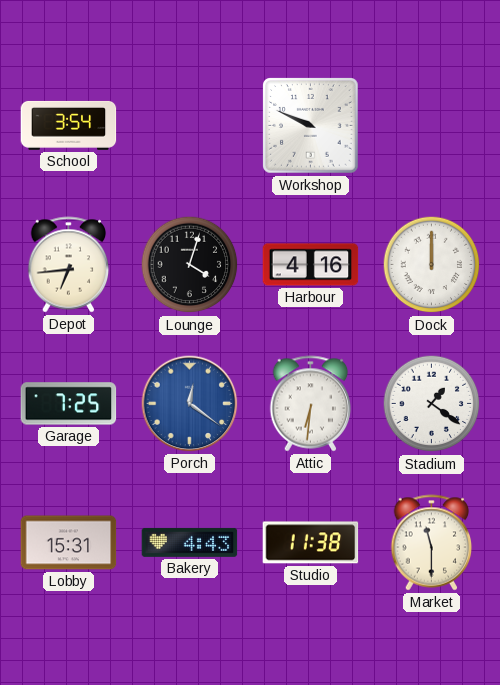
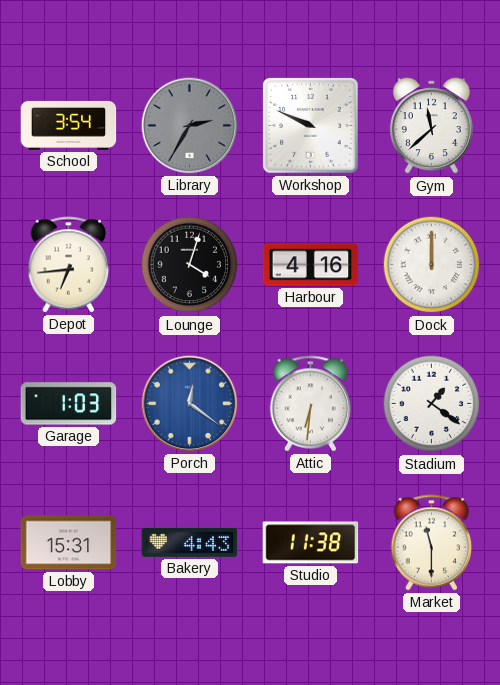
Library: none -> 2:35
Gym: none -> 11:38
Garage: 7:25 -> 1:03
